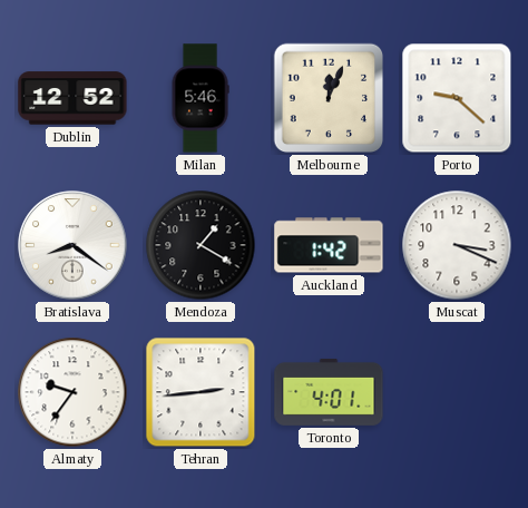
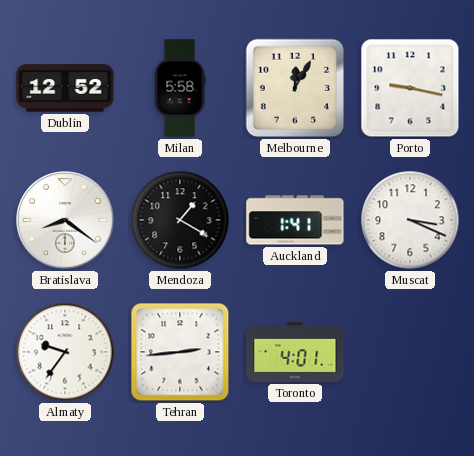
Milan: 5:46 -> 5:58
Melbourne: 12:04 -> 12:05
Porto: 9:22 -> 9:17
Auckland: 1:42 -> 1:41
